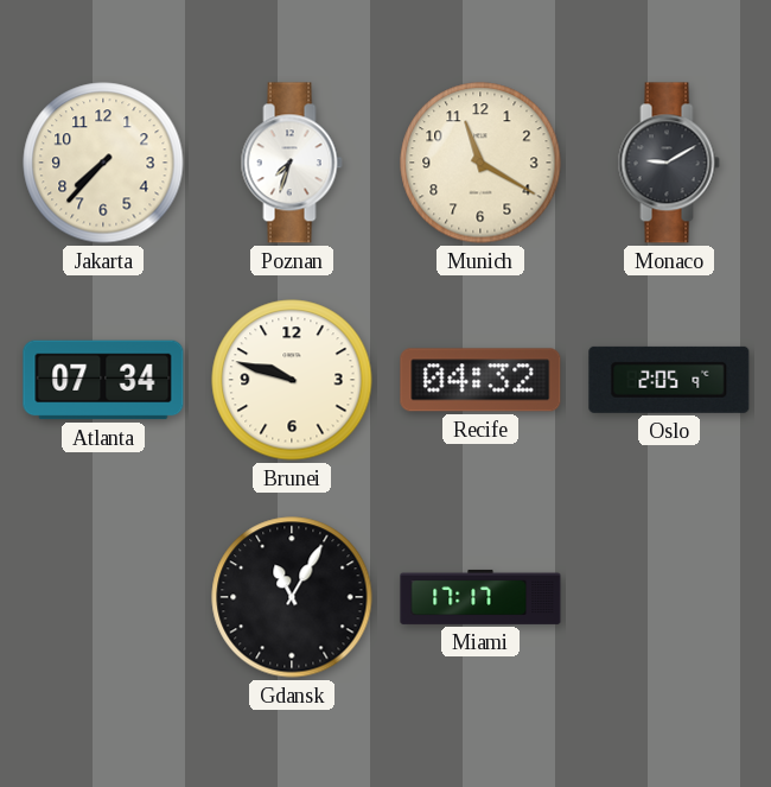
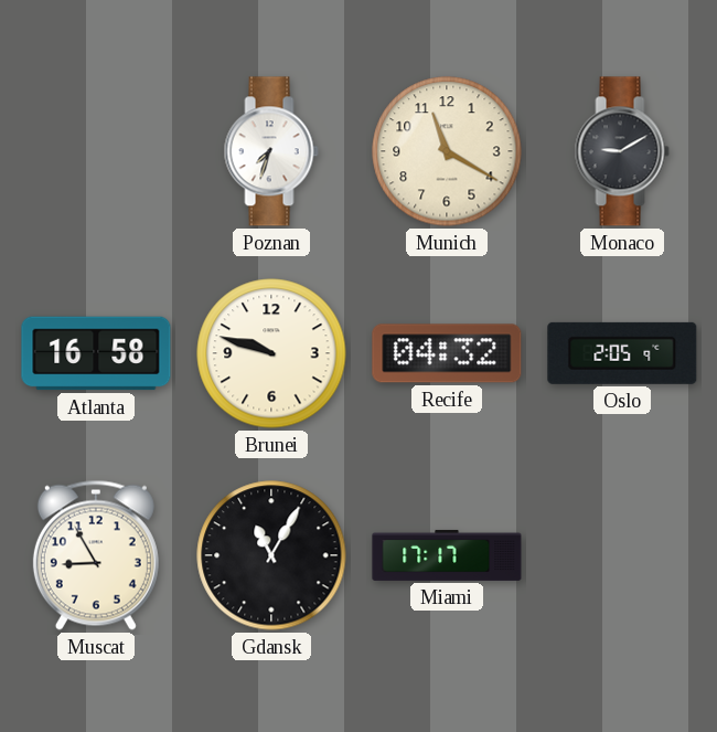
Jakarta: 7:37 -> none
Atlanta: 07:34 -> 16:58
Muscat: none -> 8:55
